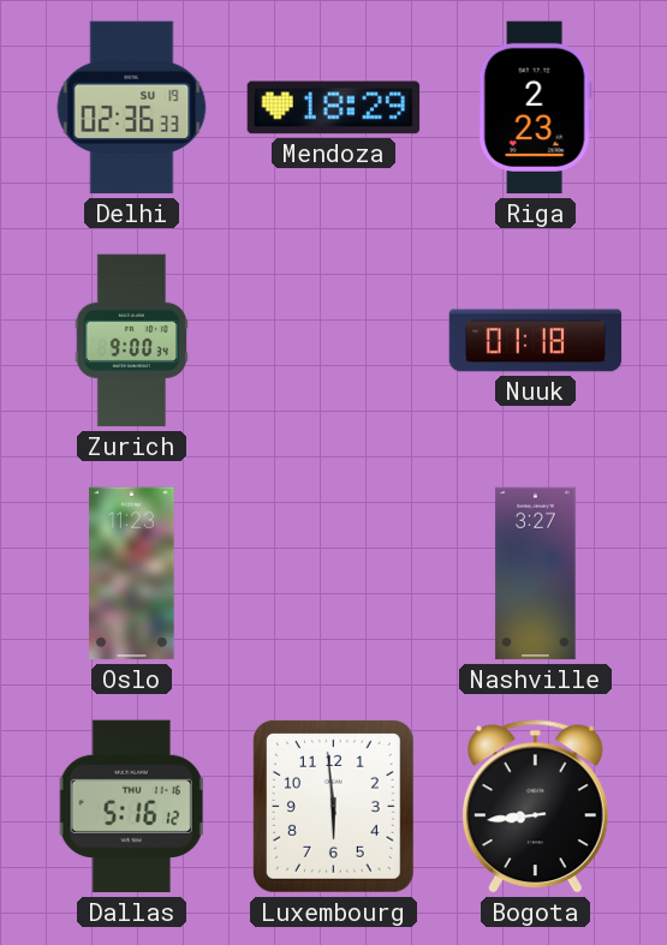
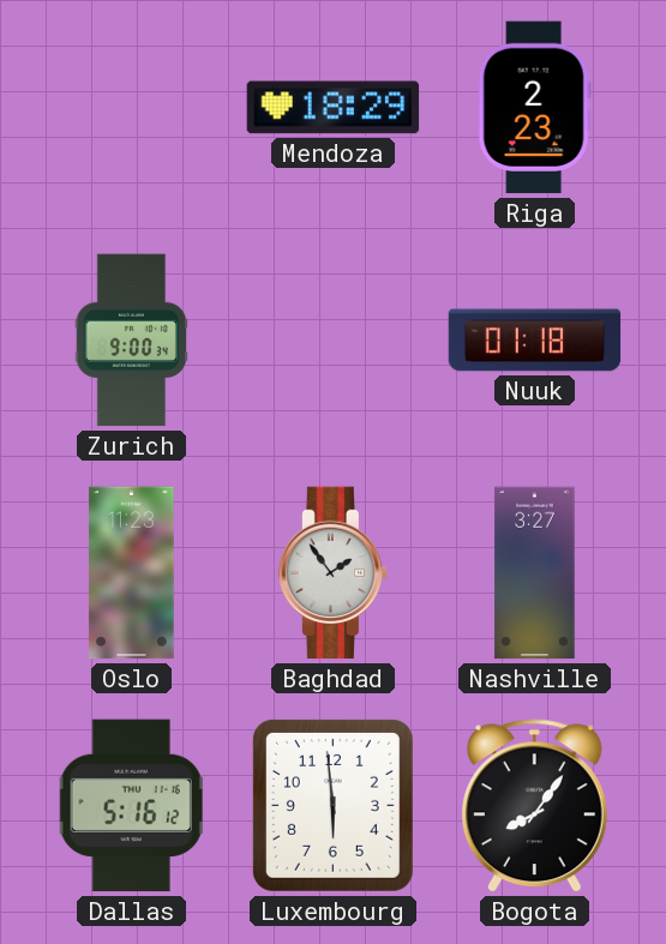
Delhi: 02:36 -> none
Baghdad: none -> 1:54
Bogota: 8:44 -> 8:06
